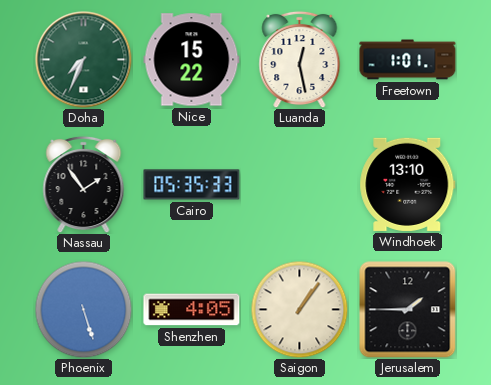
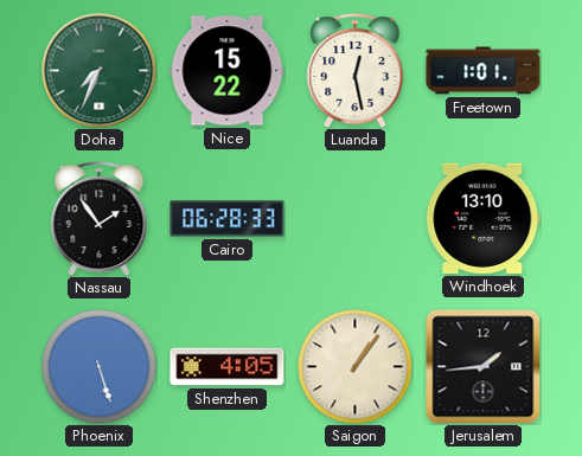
Cairo: 05:35 -> 06:28
Jerusalem: 1:45 -> 1:44
